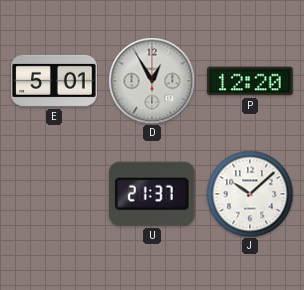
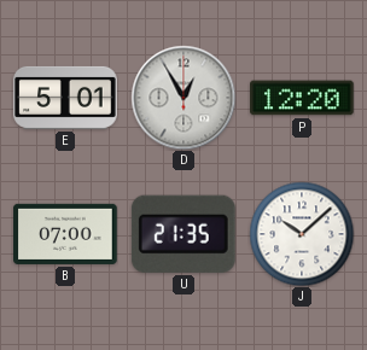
B: none -> 07:00
U: 21:37 -> 21:35
